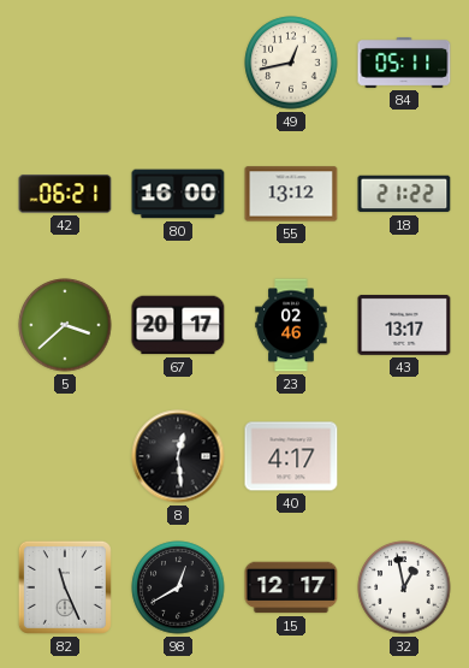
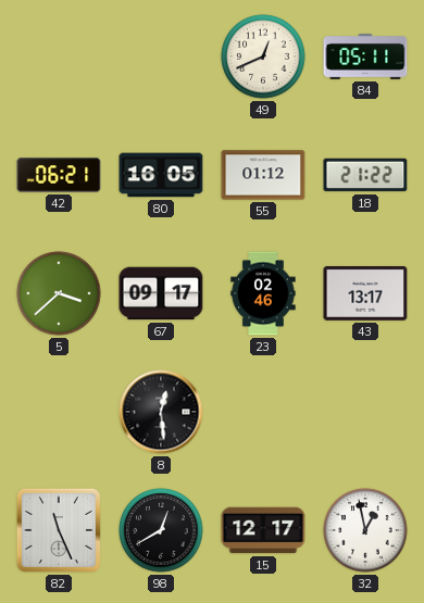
49: 12:43 -> 12:41
80: 16:00 -> 16:05
55: 13:12 -> 01:12
67: 20:17 -> 09:17
40: 4:17 -> none
